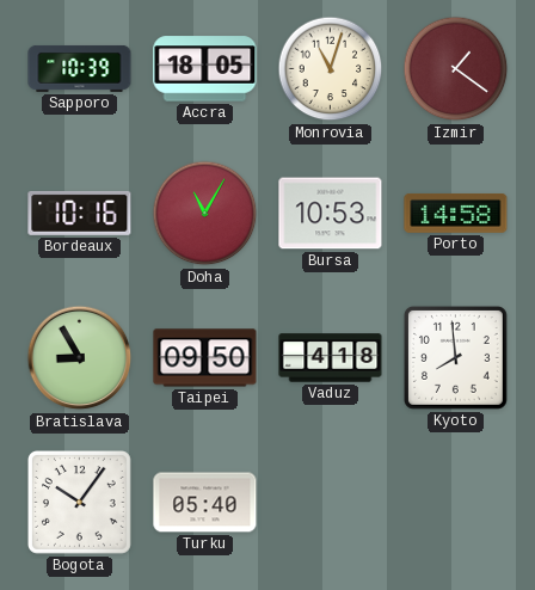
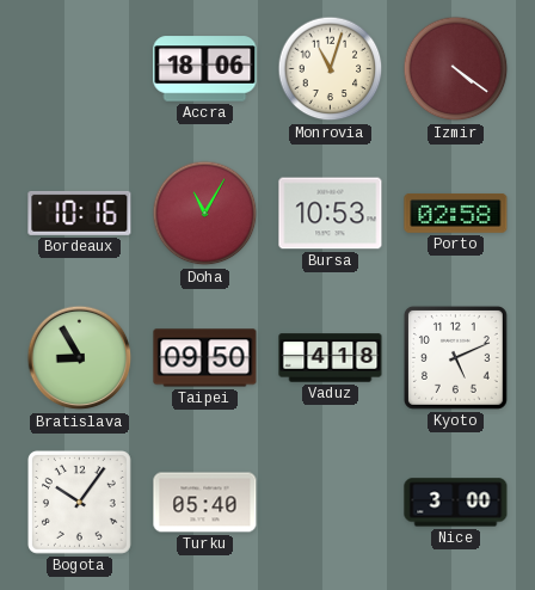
Sapporo: 10:39 -> none
Accra: 18:05 -> 18:06
Izmir: 1:21 -> 4:21
Porto: 14:58 -> 02:58
Kyoto: 7:59 -> 5:11
Nice: none -> 3:00
